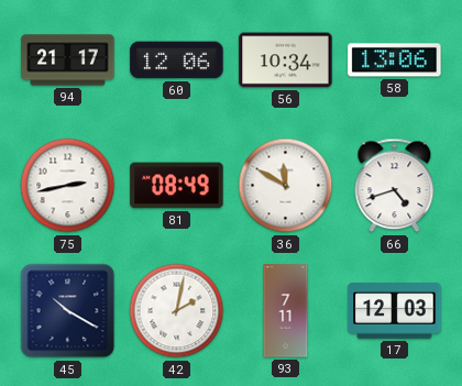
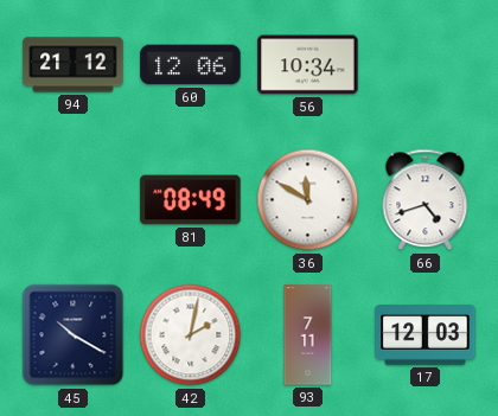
94: 21:17 -> 21:12
58: 13:06 -> none
75: 2:43 -> none
